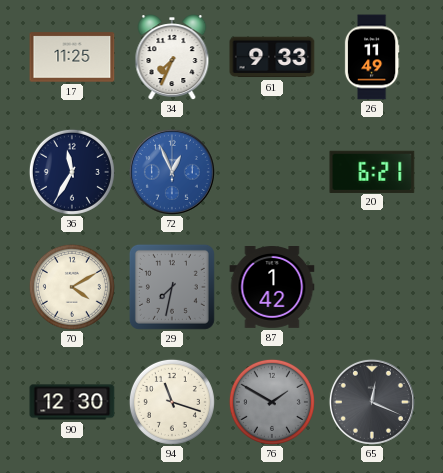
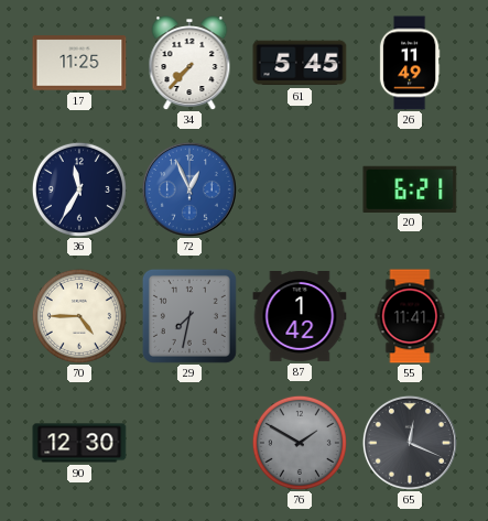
34: 7:34 -> 7:37
61: 9:33 -> 5:45
70: 4:10 -> 4:45
55: none -> 11:41
94: 11:18 -> none
